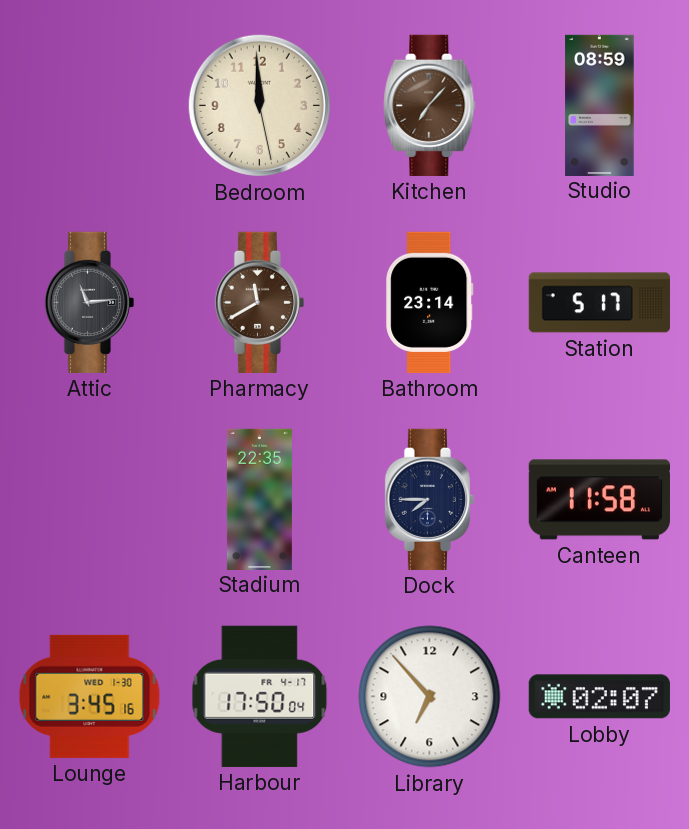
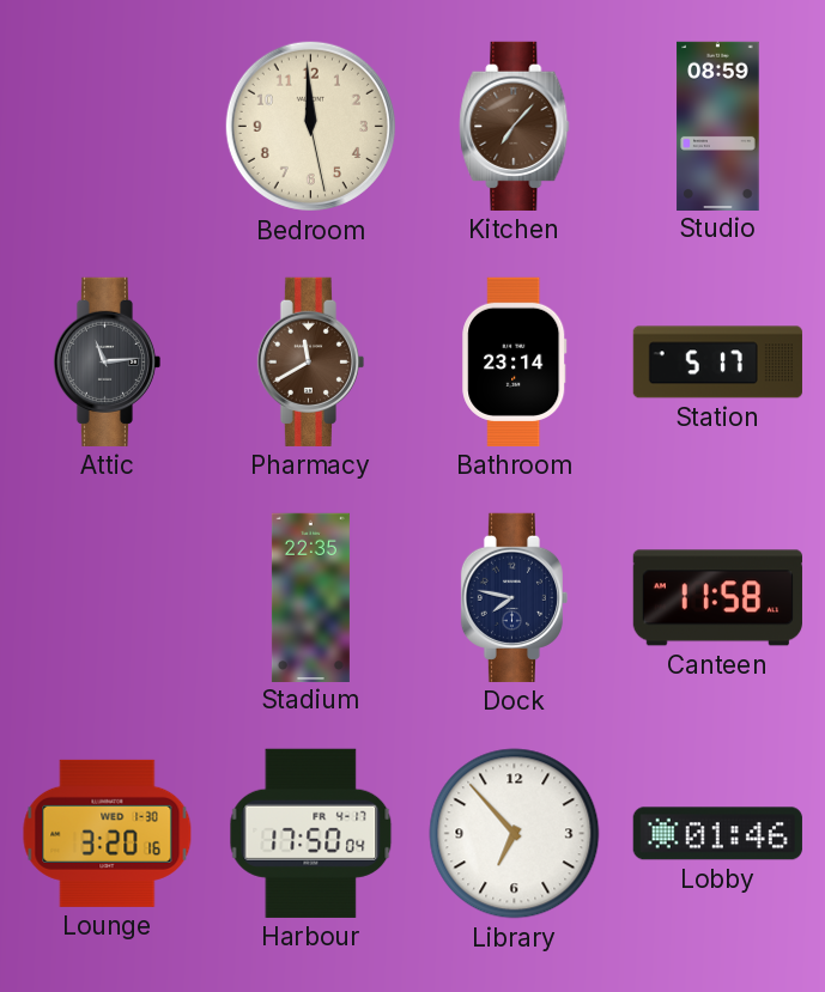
Dock: 7:45 -> 7:47
Lounge: 3:45 -> 3:20
Lobby: 02:07 -> 01:46
